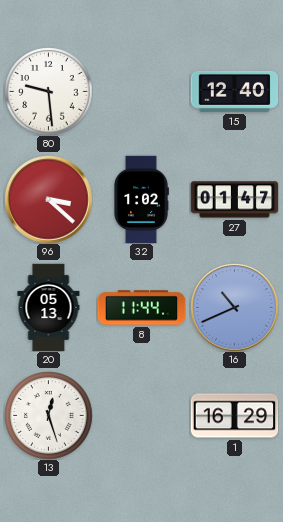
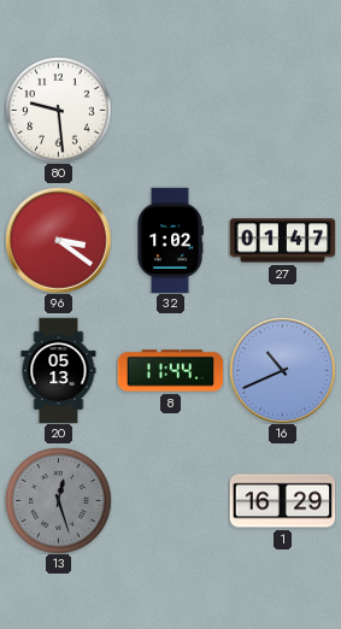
15: 12:40 -> none
96: 3:22 -> 3:21
13 dial: white -> grey
